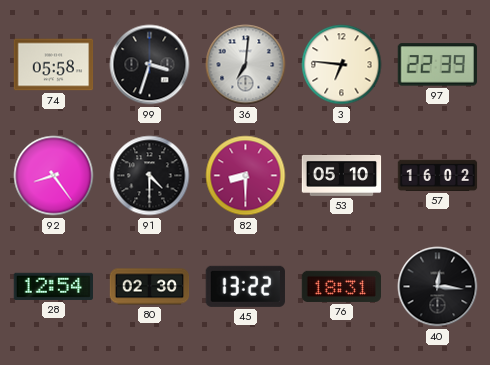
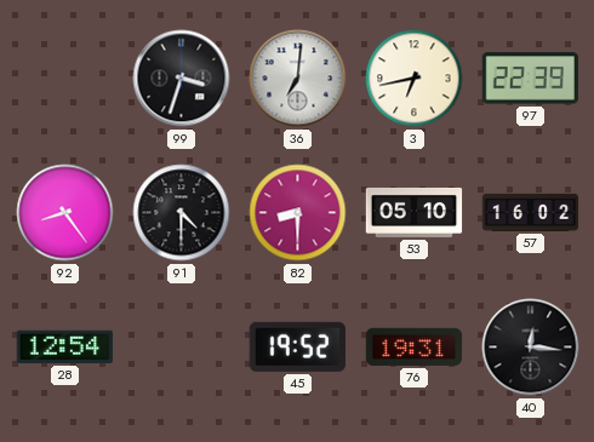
74: 05:58 -> none
3: 6:46 -> 6:43
80: 02:30 -> none
45: 13:22 -> 19:52
76: 18:31 -> 19:31
